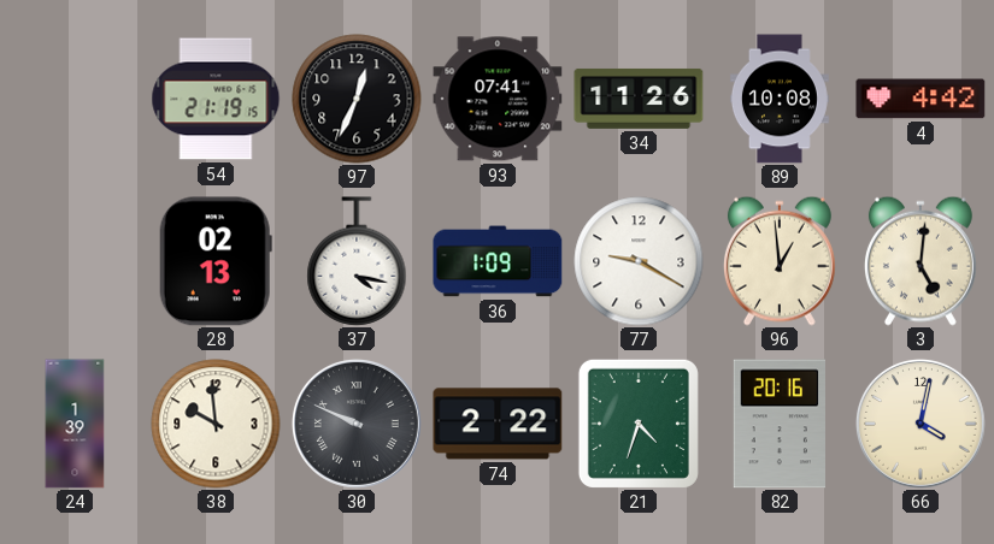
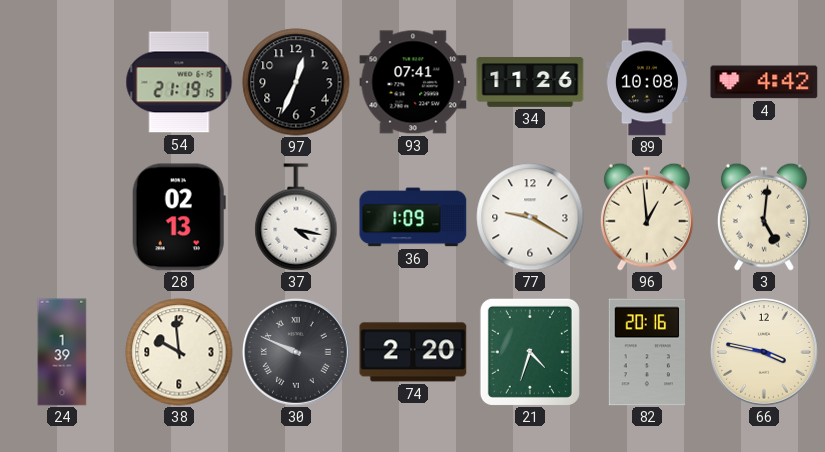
74: 2:22 -> 2:20
66: 4:02 -> 3:47
